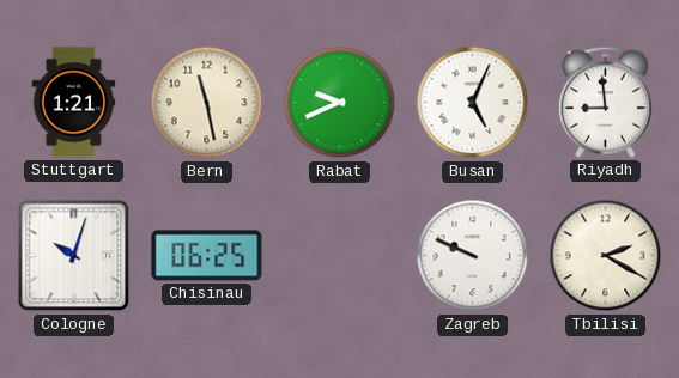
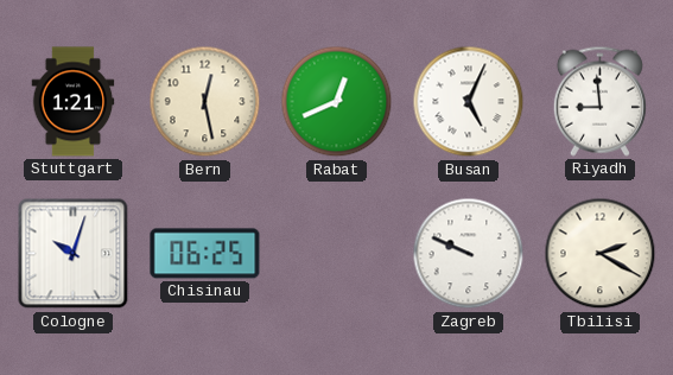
Bern: 11:28 -> 12:28
Rabat: 9:41 -> 12:41
